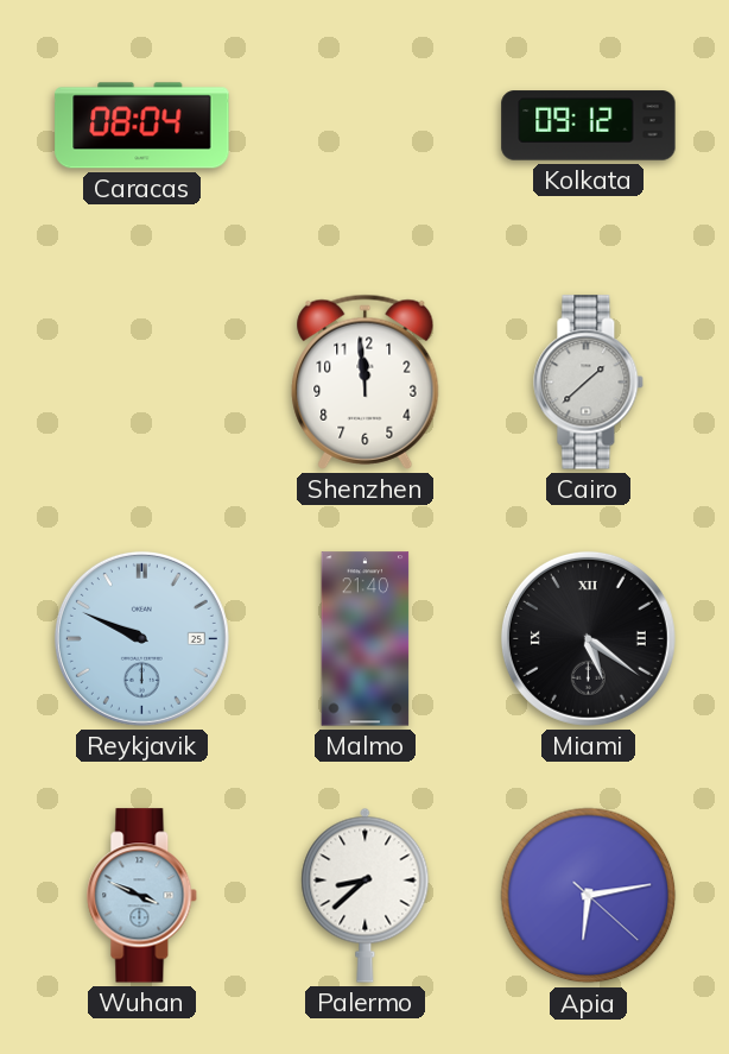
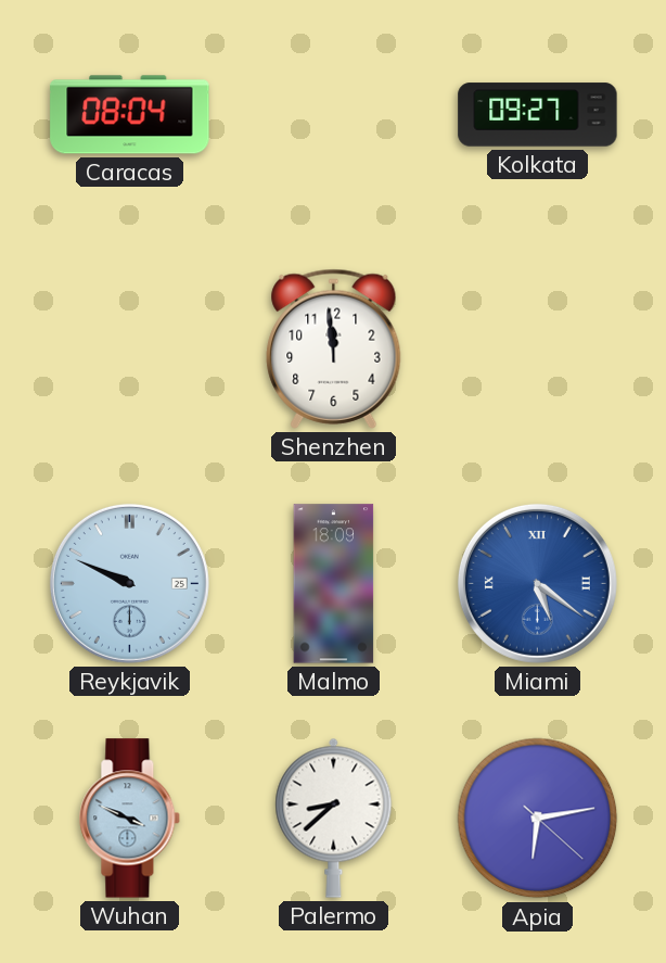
Kolkata: 09:12 -> 09:27
Cairo: 1:38 -> none
Malmo: 21:40 -> 18:09
Miami dial: black -> blue
